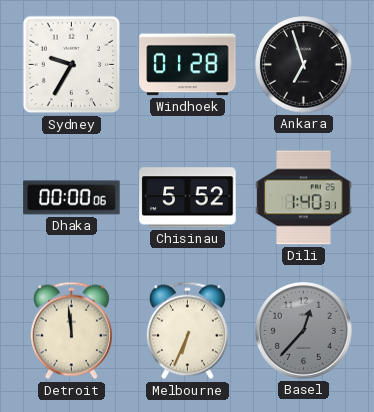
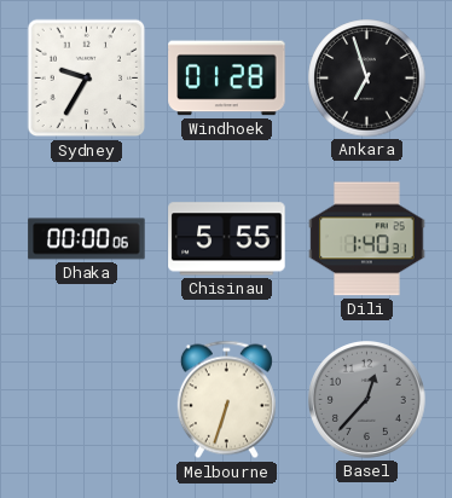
Chisinau: 5:52 -> 5:55
Detroit: 11:59 -> none
Melbourne: 6:34 -> 6:33
